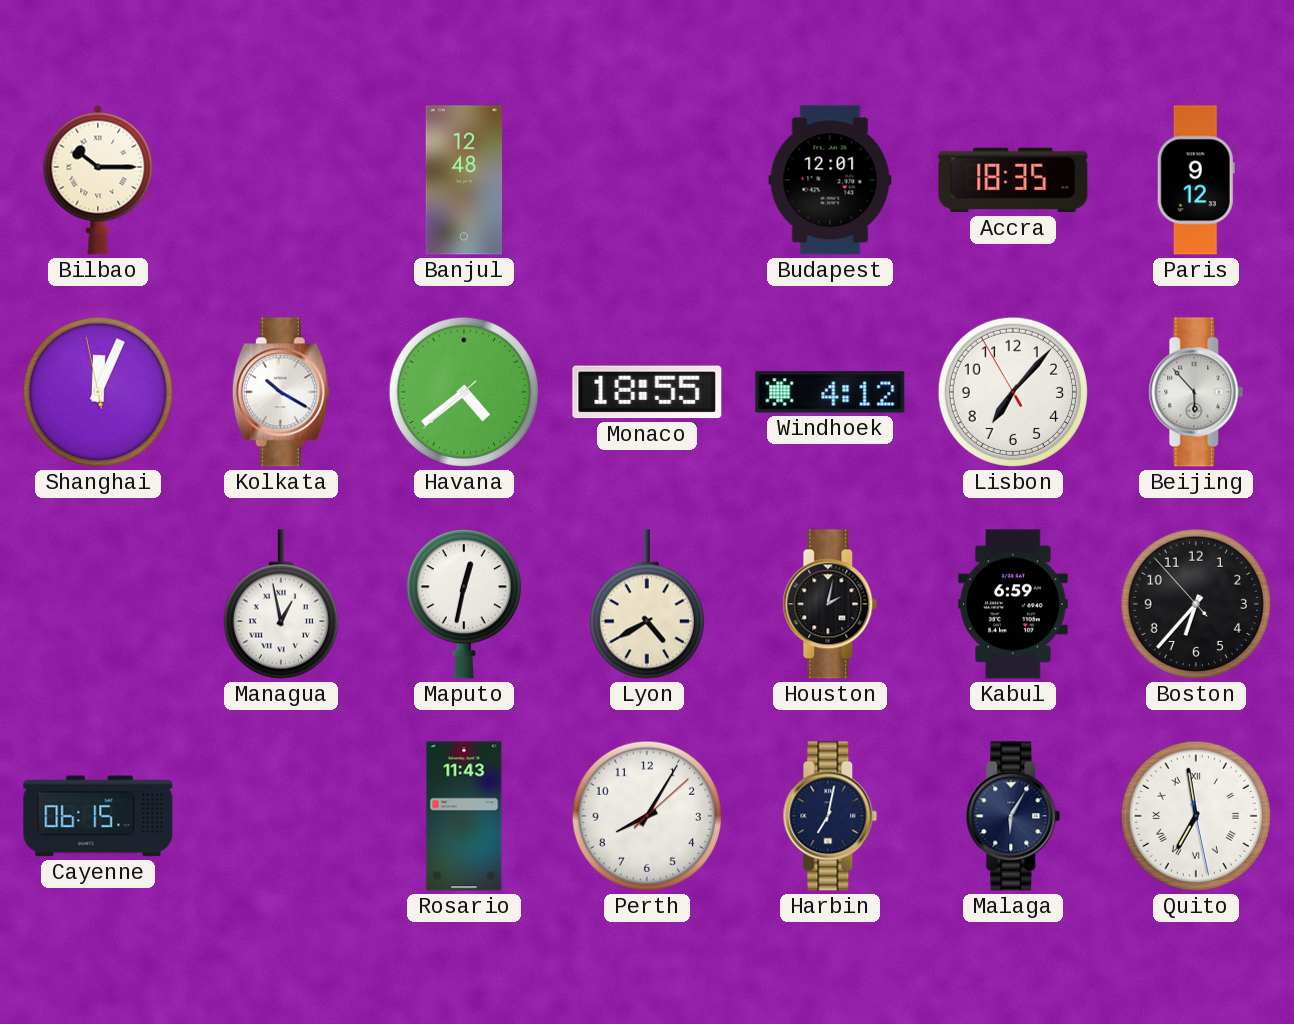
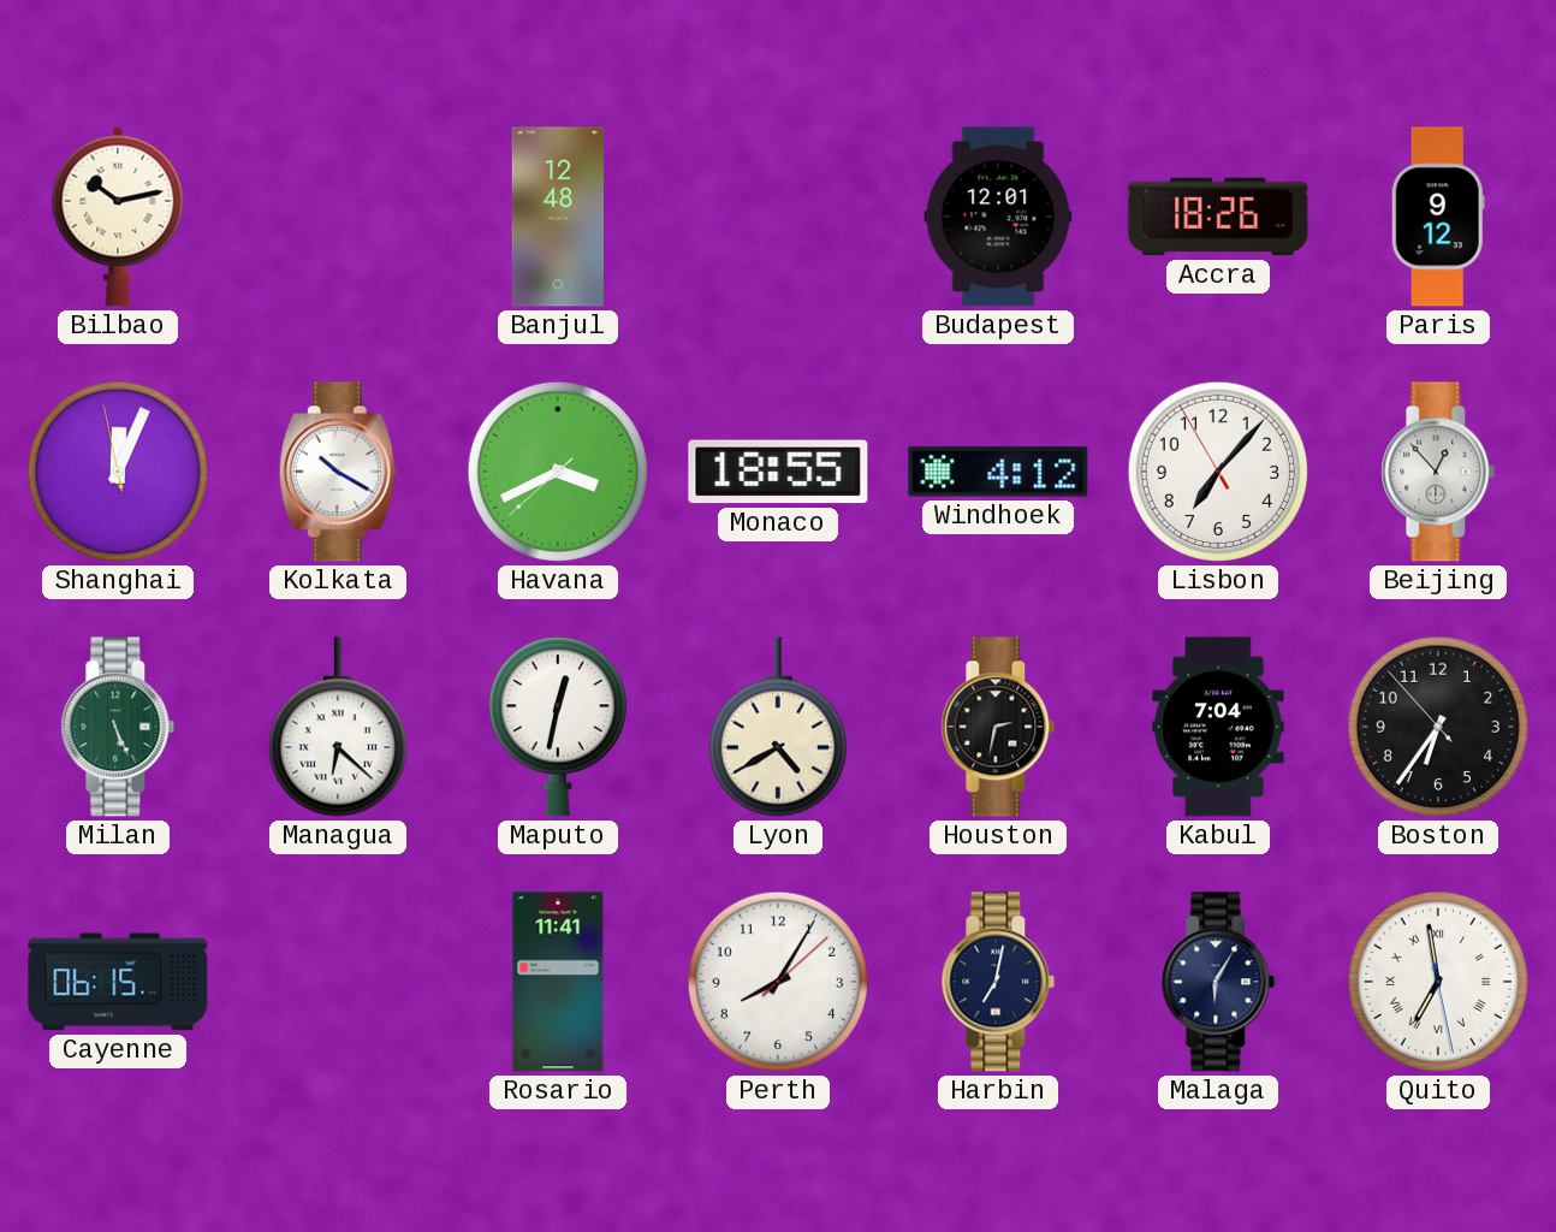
Bilbao: 10:15 -> 10:13
Accra: 18:35 -> 18:26
Havana: 4:38 -> 3:40
Beijing: 5:53 -> 12:53
Milan: none -> 5:26
Managua: 12:58 -> 6:22
Houston: 2:02 -> 2:32
Kabul: 6:59 -> 7:04
Boston: 6:36 -> 6:35
Rosario: 11:43 -> 11:41
